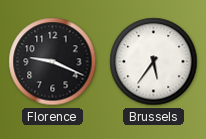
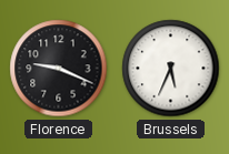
Brussels: 5:36 -> 5:34
